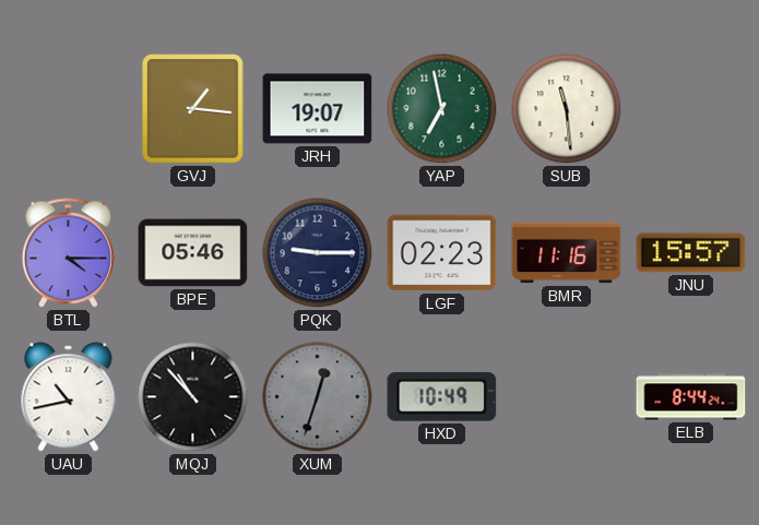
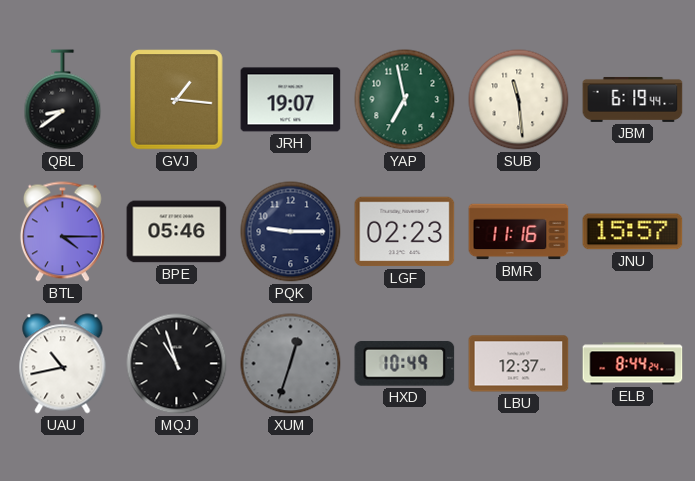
QBL: none -> 8:39
JBM: none -> 6:19
MQJ: 10:53 -> 10:57
LBU: none -> 12:37
